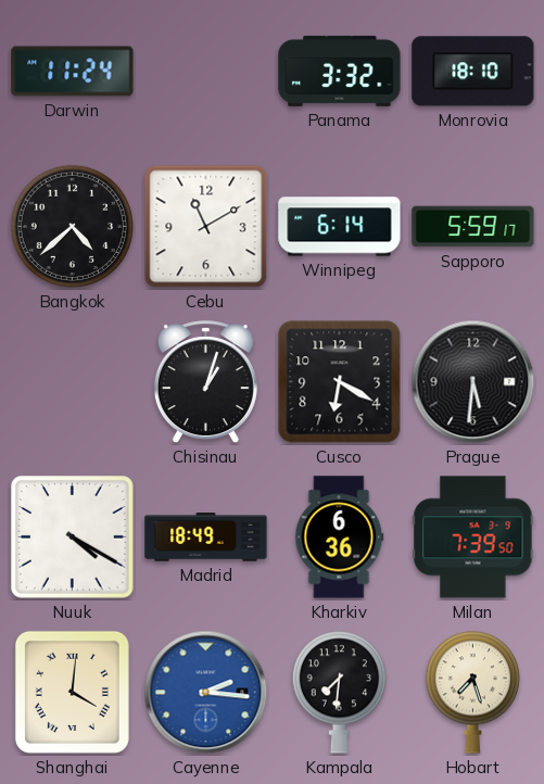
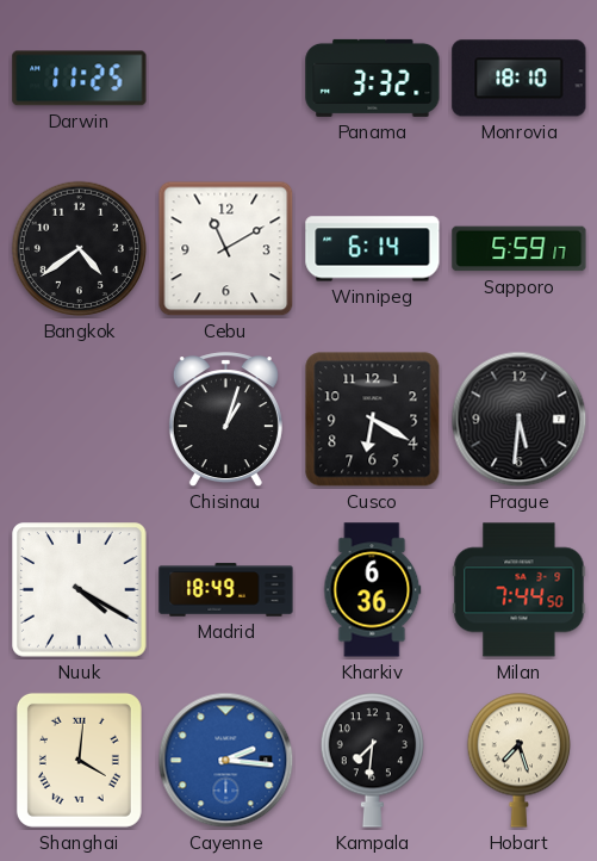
Darwin: 11:24 -> 11:25
Bangkok: 4:38 -> 4:39
Milan: 7:39 -> 7:44
